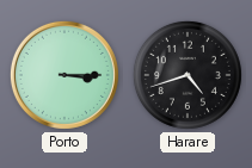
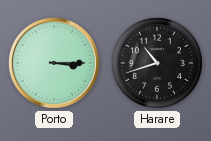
Harare: 4:42 -> 10:42
